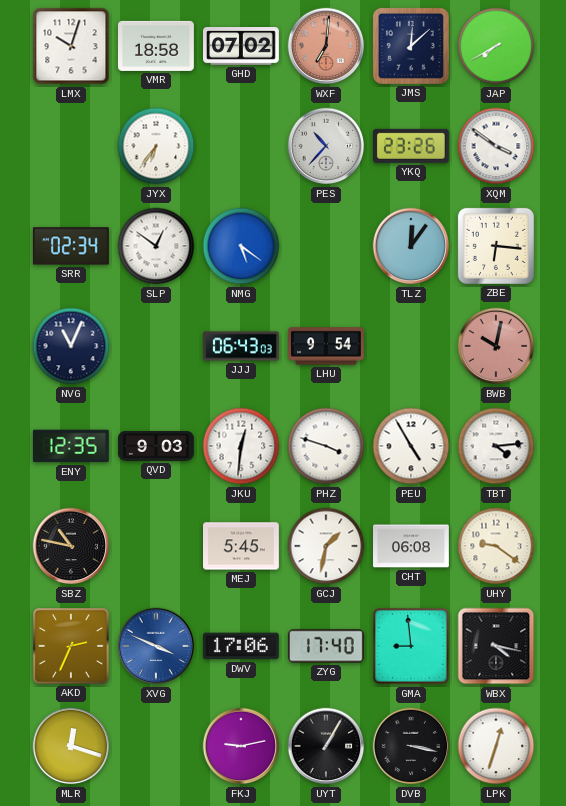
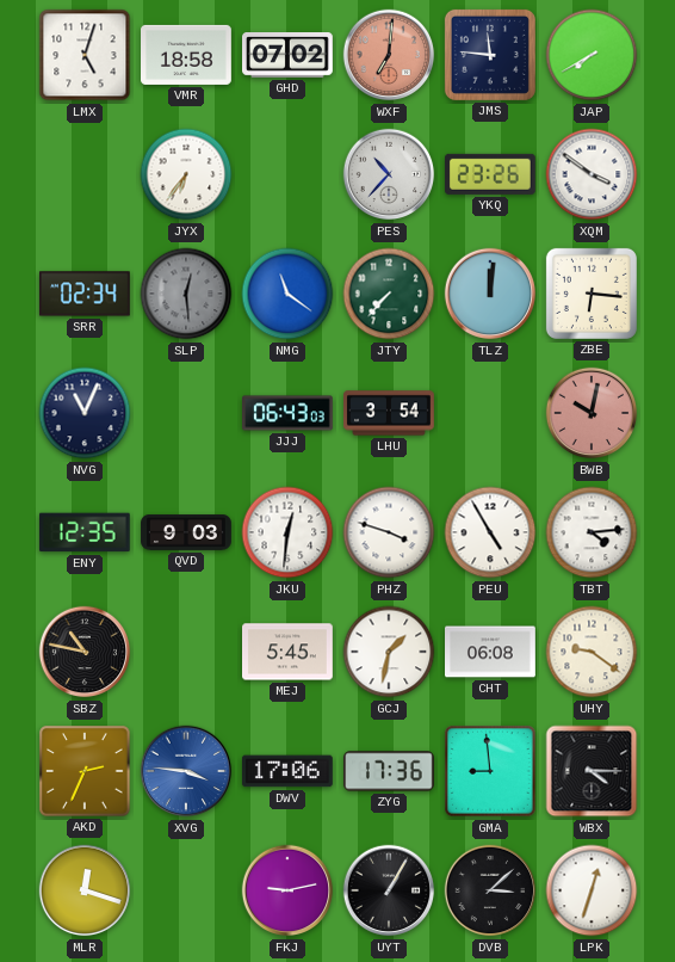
LMX: 10:03 -> 5:03
JMS: 12:08 -> 11:46
SLP: 12:51 -> 12:29
SLP dial: white -> grey
NMG: 5:21 -> 11:21
JTY: none -> 7:37
TLZ: 12:06 -> 12:01
LHU: 9:54 -> 3:54
XVG: 3:49 -> 3:46
ZYG: 17:40 -> 17:36
WBX: 4:17 -> 4:15
DVB: 3:17 -> 3:08
